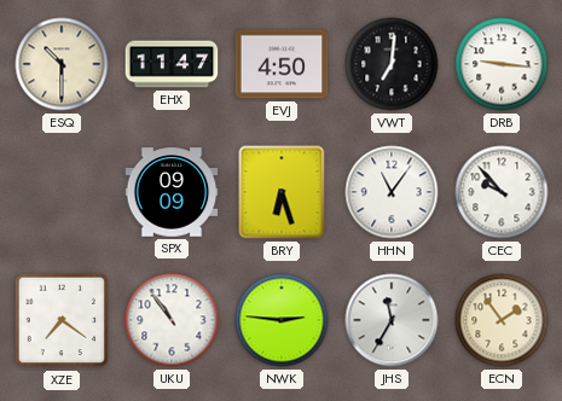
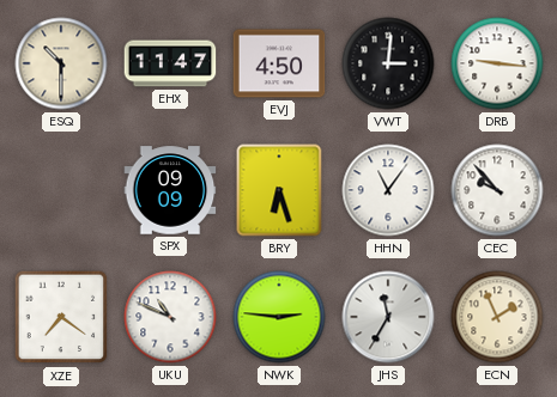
VWT: 7:01 -> 3:01
UKU: 10:54 -> 10:49
ECN: 1:54 -> 1:56
